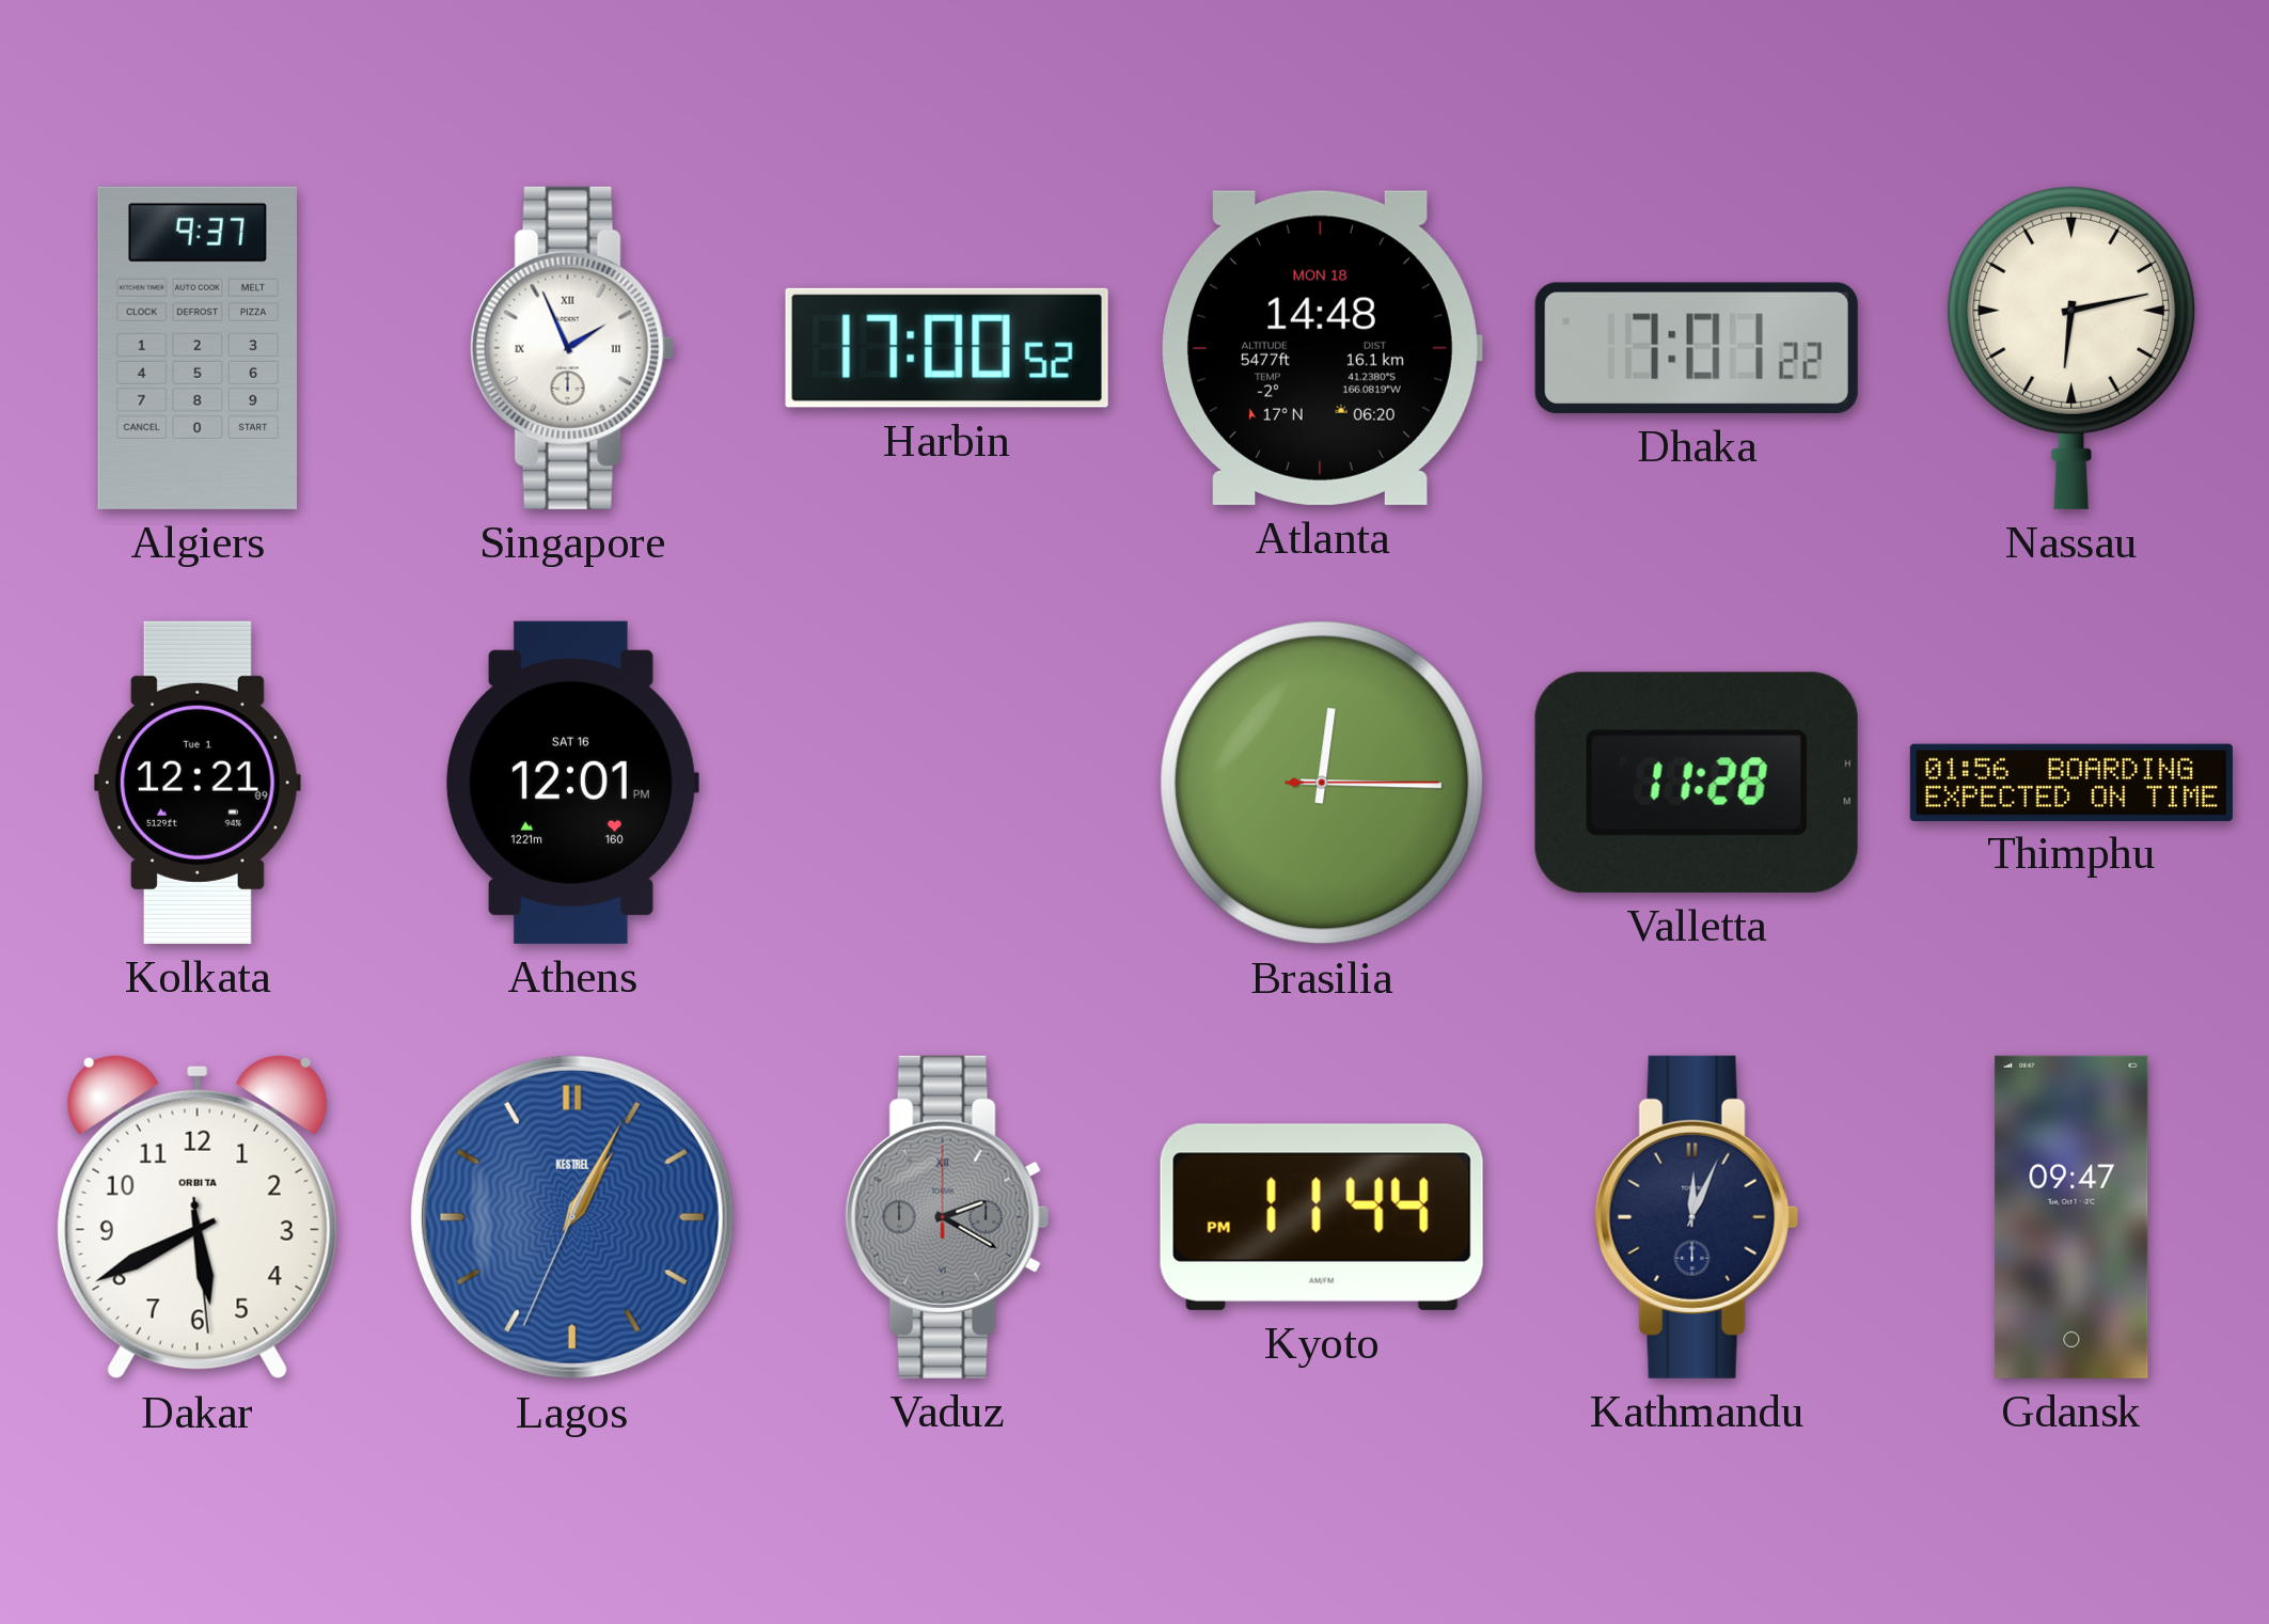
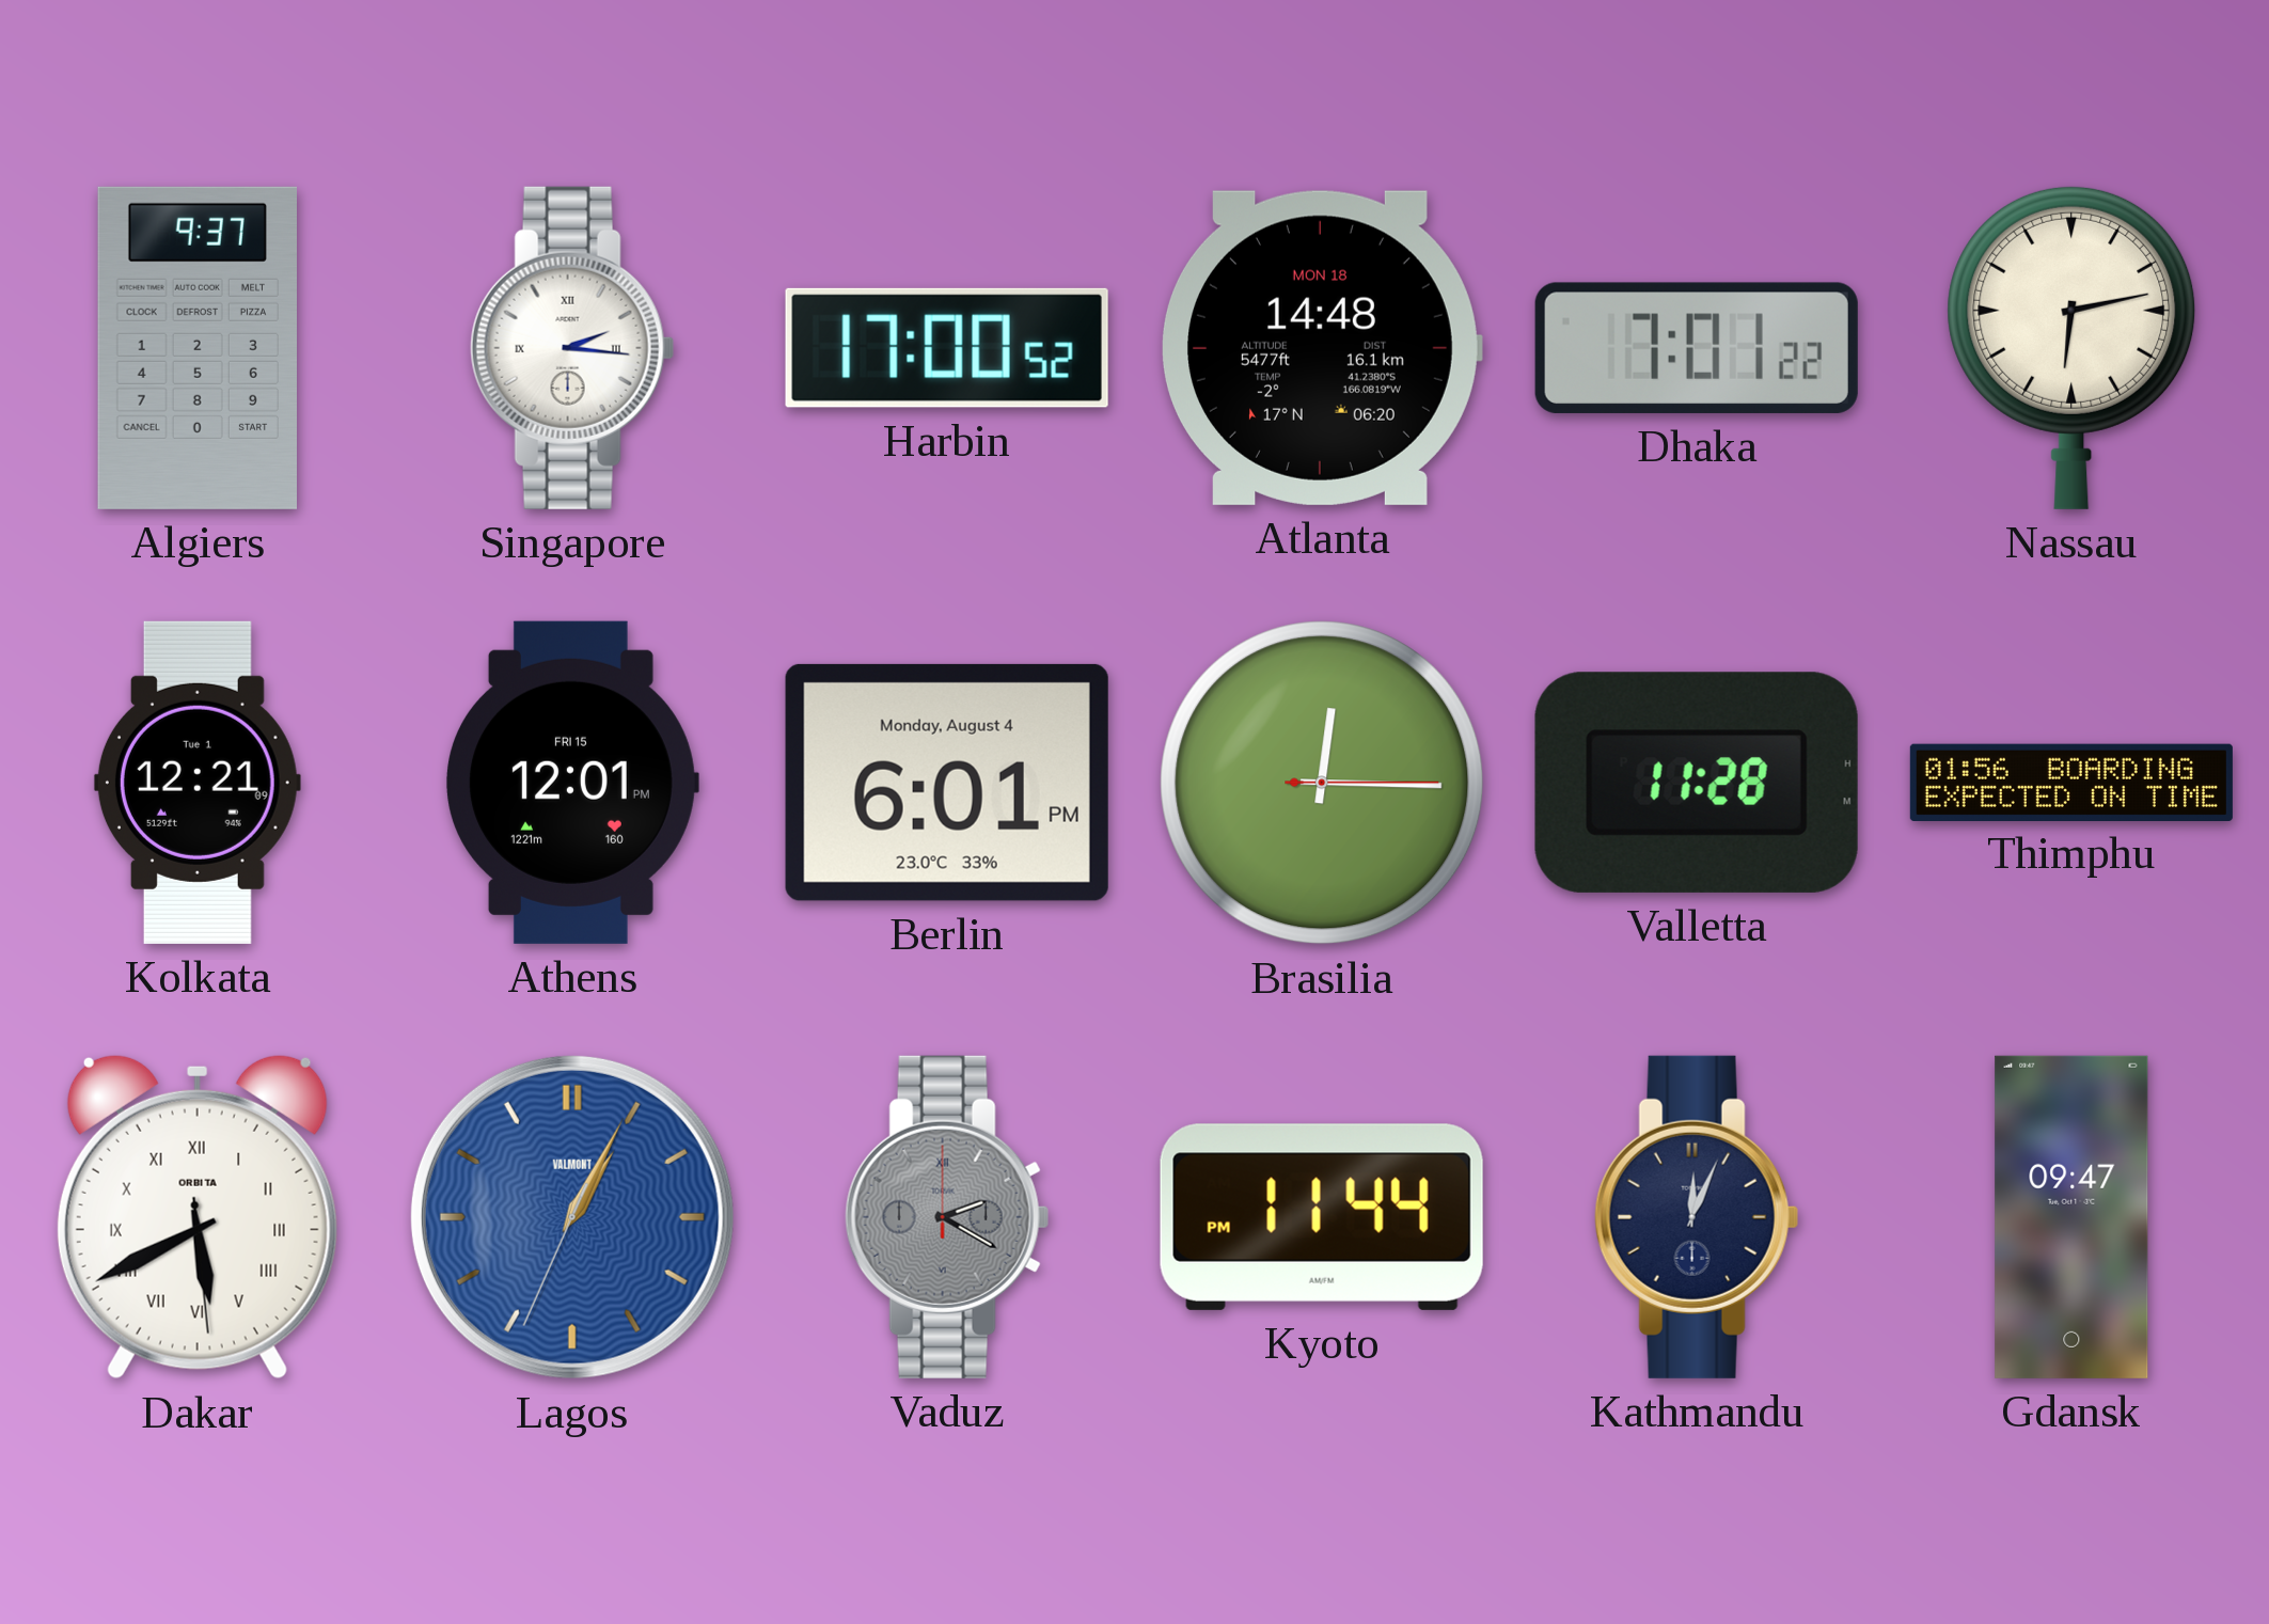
Singapore: 1:56 -> 2:16
Athens date: SAT 16 -> FRI 15
Berlin: none -> 6:01
Dakar numerals: Arabic -> Roman
Lagos brand: KESTREL -> VALMONT
